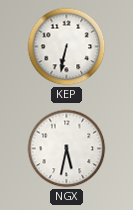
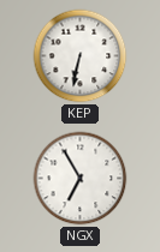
NGX: 5:32 -> 6:55
